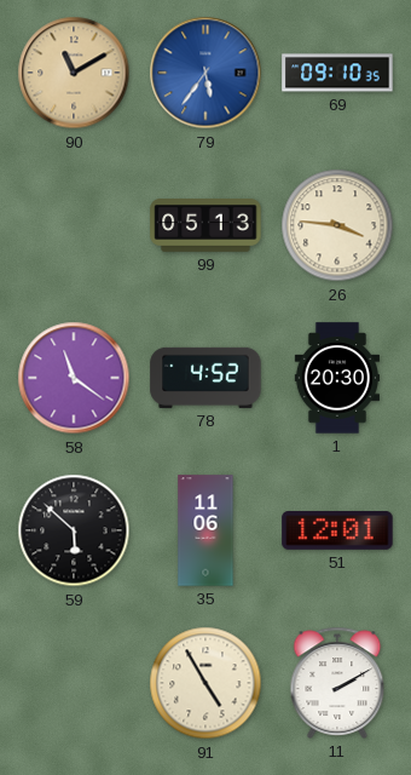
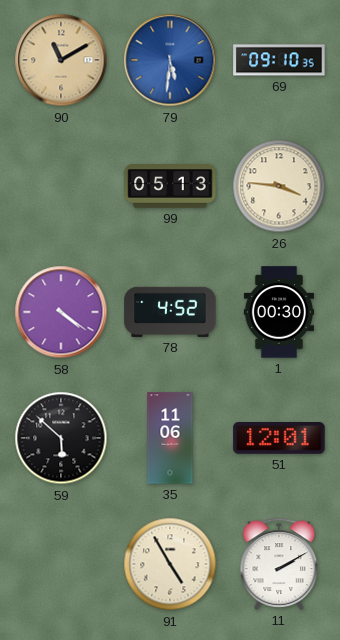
79: 5:36 -> 5:31
58: 11:21 -> 4:21
1: 20:30 -> 00:30
